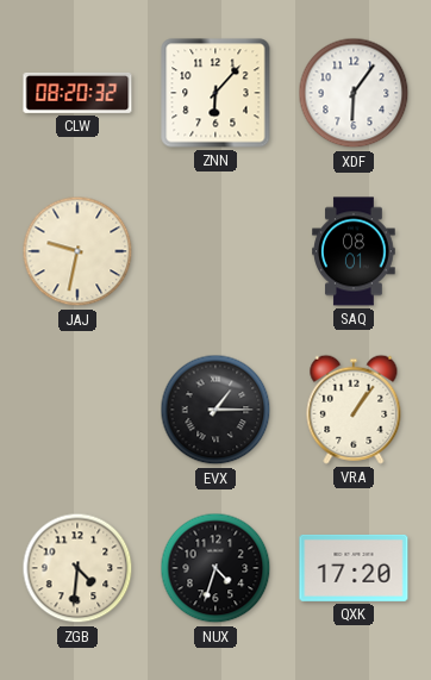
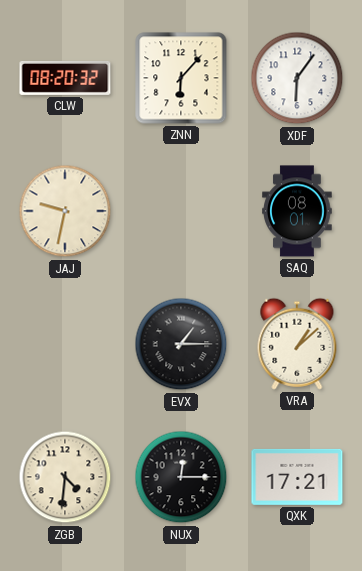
VRA: 1:06 -> 1:08
NUX: 4:33 -> 12:15
QXK: 17:20 -> 17:21
